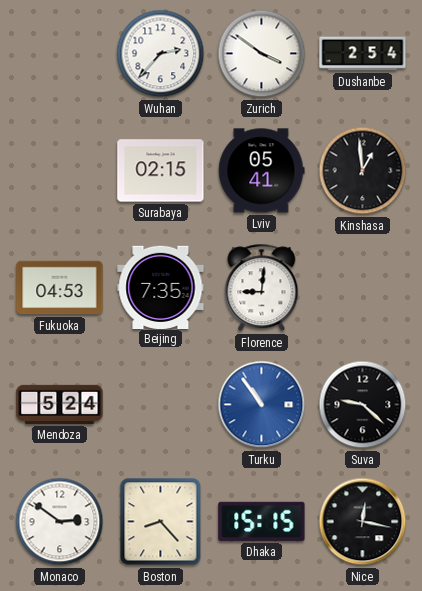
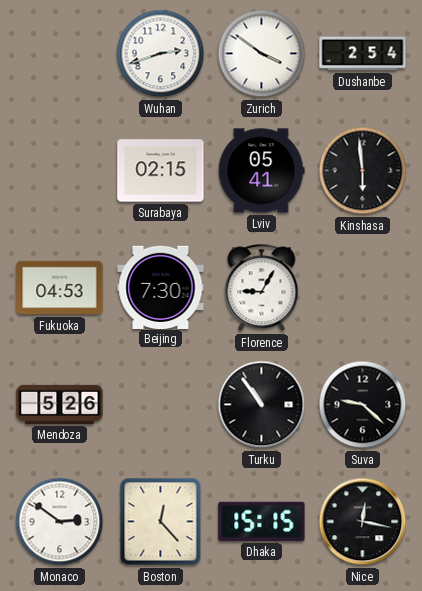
Wuhan: 2:37 -> 2:42
Kinshasa: 12:59 -> 5:59
Beijing: 7:35 -> 7:30
Florence: 9:01 -> 9:05
Mendoza: 5:24 -> 5:26
Turku dial: blue -> black
Boston: 8:23 -> 12:23
